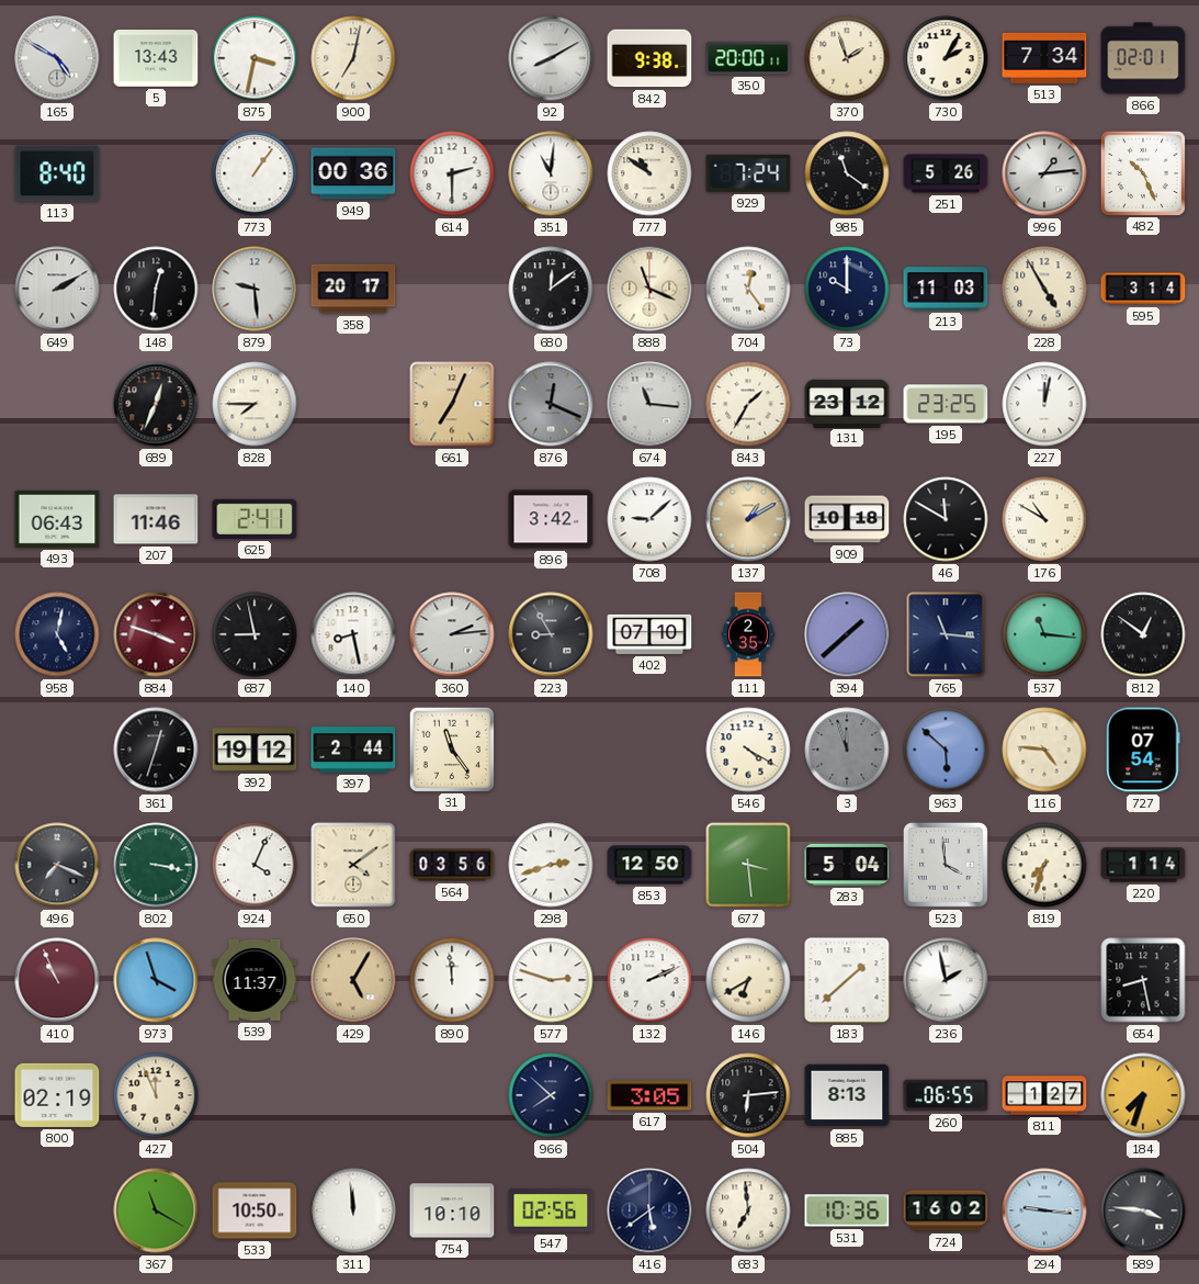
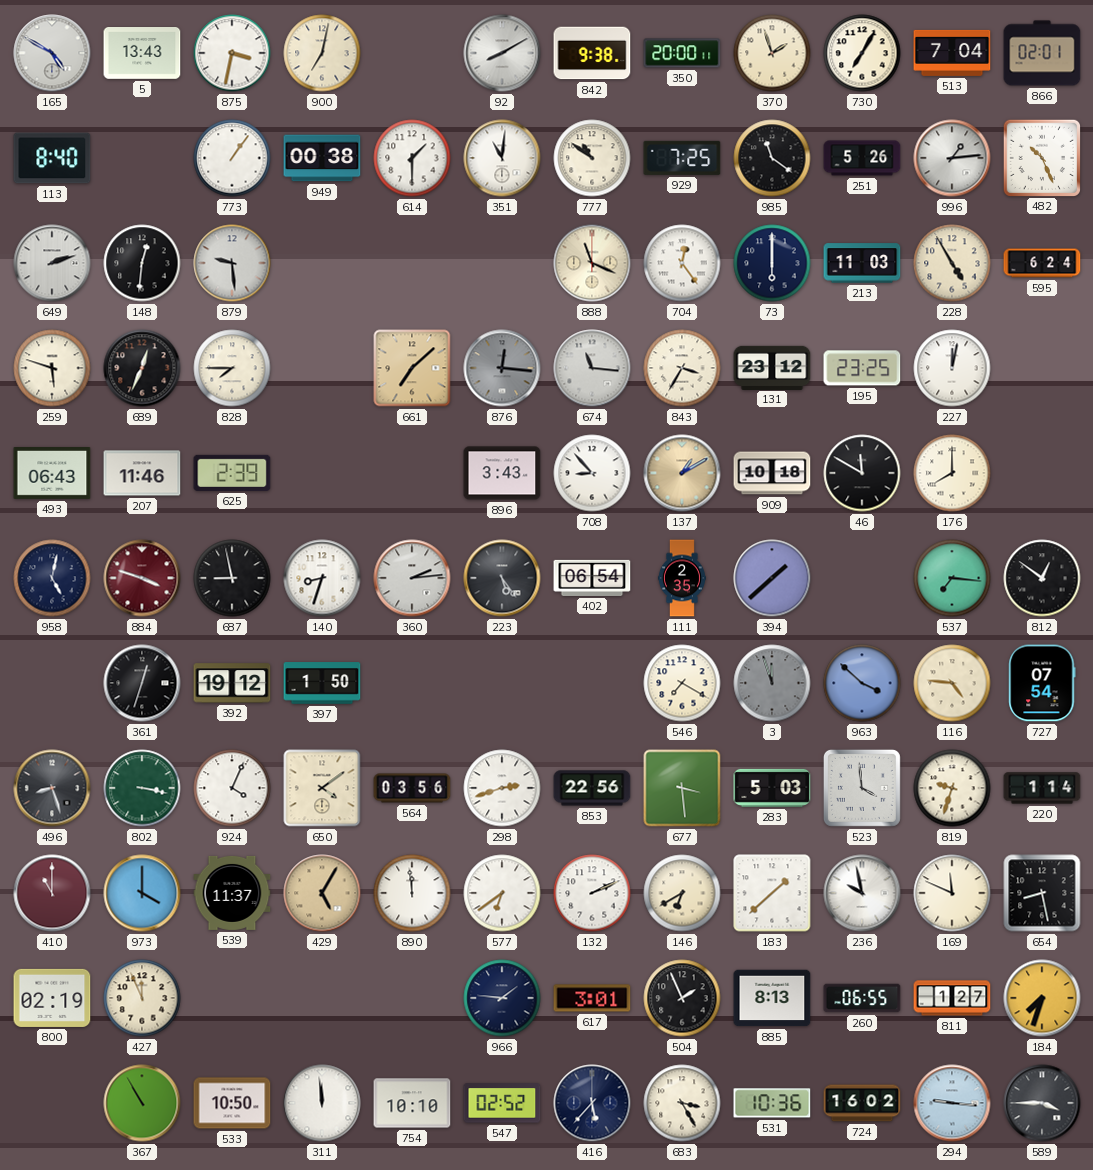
730: 2:05 -> 7:05
513: 7:34 -> 7:04
949: 00:36 -> 00:38
614: 2:30 -> 1:30
929: 7:24 -> 7:25
649: 2:10 -> 2:12
358: 20:17 -> none
680: 12:09 -> none
73: 10:00 -> 6:00
595: 3:14 -> 6:24
259: none -> 5:48
661: 7:04 -> 7:08
876: 12:19 -> 12:16
843: 1:35 -> 3:35
625: 2:41 -> 2:39
896: 3:42 -> 3:43
708: 9:08 -> 8:53
176: 10:50 -> 8:00
140: 8:28 -> 8:33
223: 8:55 -> 5:24
402: 07:10 -> 06:54
765: 11:16 -> none
537: 11:16 -> 7:16
397: 2:44 -> 1:50
31: 11:24 -> none
546: 4:20 -> 7:20
963: 5:52 -> 3:52
496: 7:19 -> 8:27
853: 12:50 -> 22:56
283: 5:04 -> 5:03
819: 7:33 -> 9:33
410: 10:56 -> 11:00
973: 3:57 -> 4:00
577: 2:48 -> 6:39
236: 1:58 -> 9:58
169: none -> 11:49
966: 7:52 -> 1:46
617: 3:05 -> 3:01
504: 6:14 -> 1:56
367: 11:20 -> 10:55
547: 02:56 -> 02:52
416: 5:39 -> 5:37
683: 6:59 -> 3:25
589: 3:46 -> 3:45
